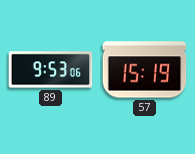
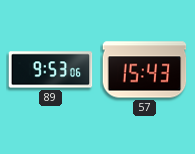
57: 15:19 -> 15:43
